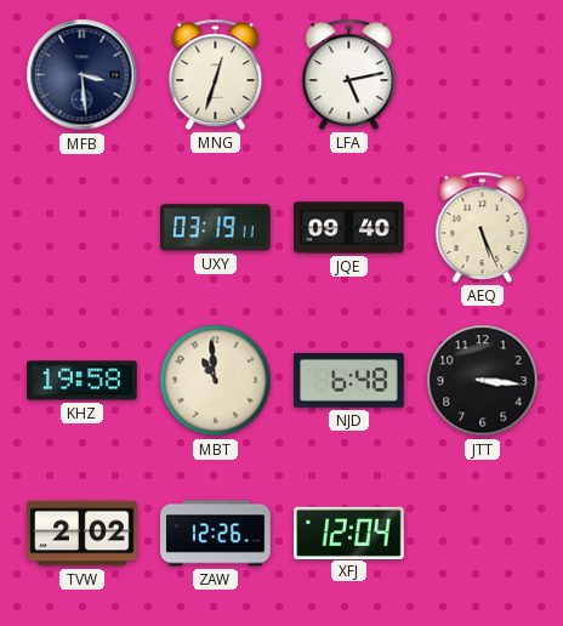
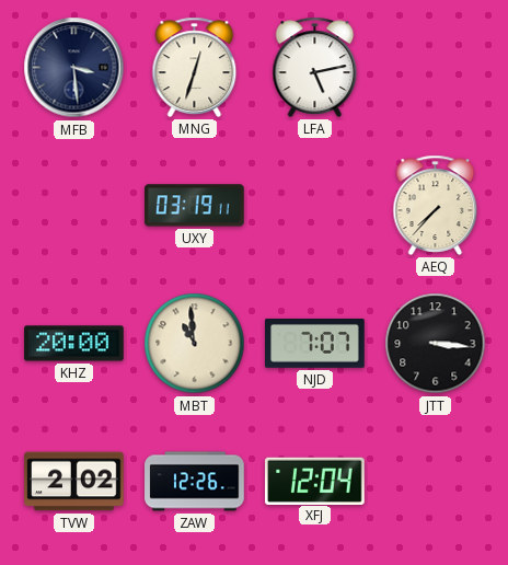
JQE: 09:40 -> none
AEQ: 5:26 -> 7:37
KHZ: 19:58 -> 20:00
NJD: 6:48 -> 7:07
